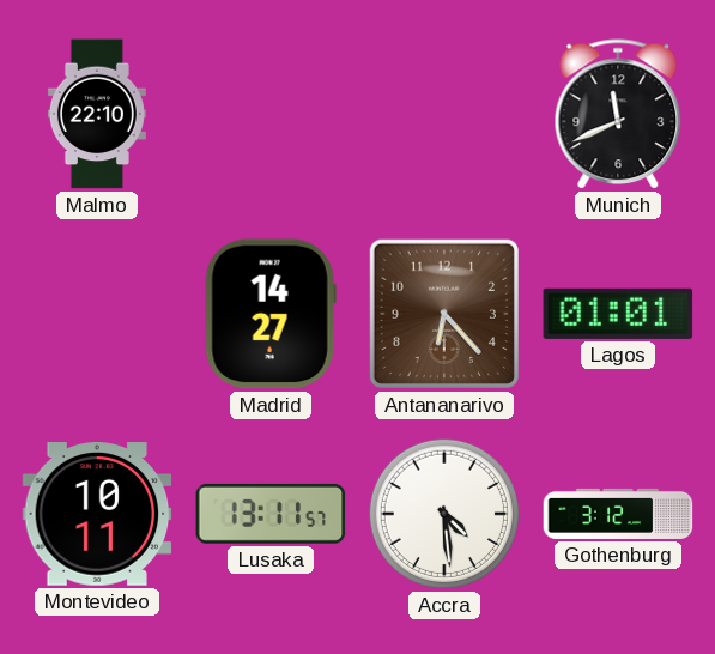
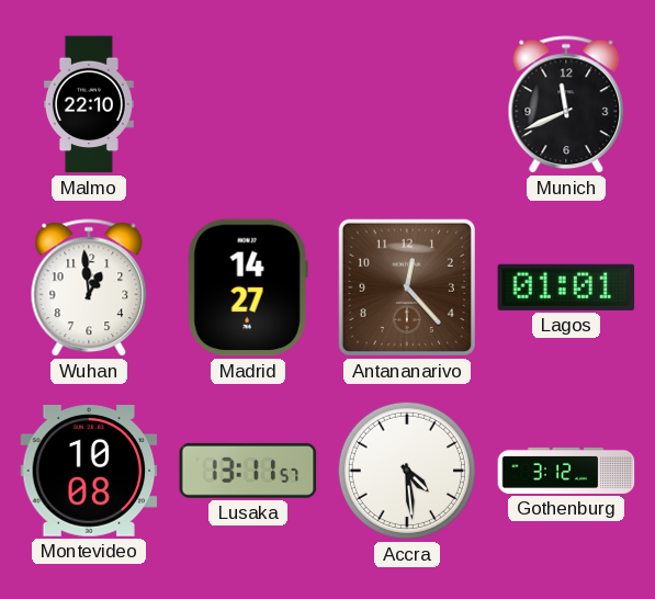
Wuhan: none -> 12:59
Antananarivo: 6:23 -> 12:23
Montevideo: 10:11 -> 10:08
